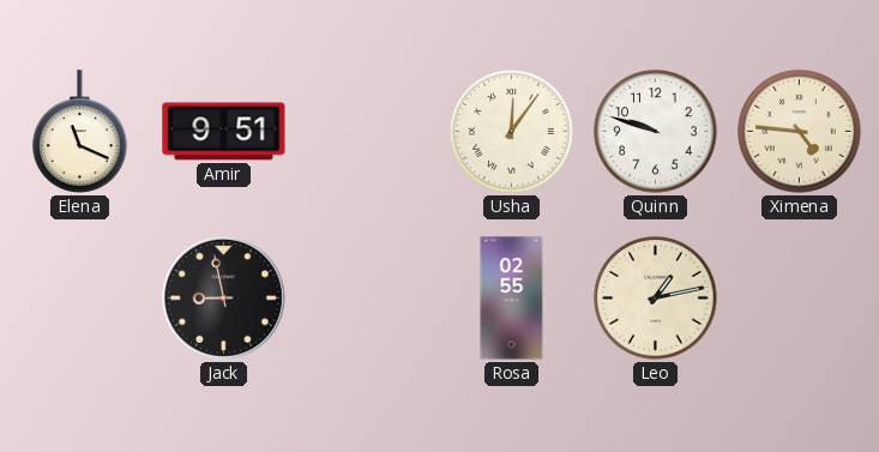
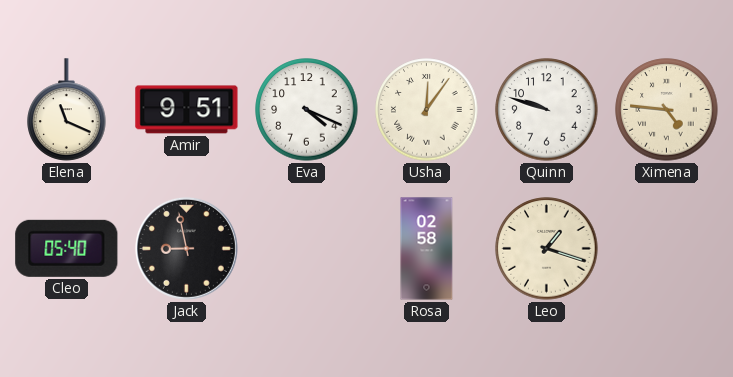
Eva: none -> 4:19
Cleo: none -> 05:40
Rosa: 02:55 -> 02:58
Leo: 1:13 -> 1:18
